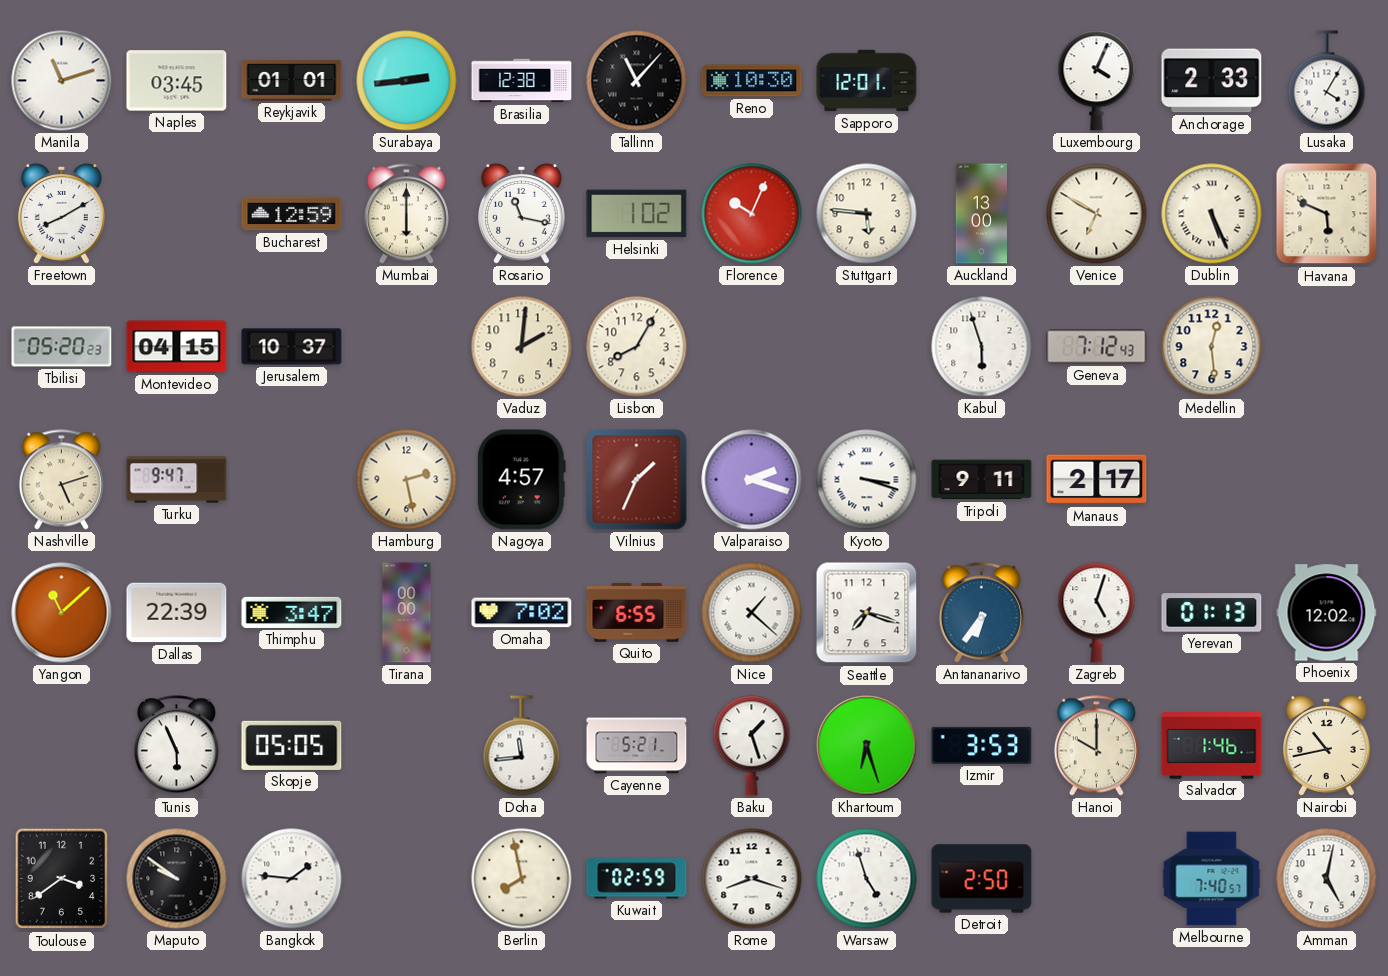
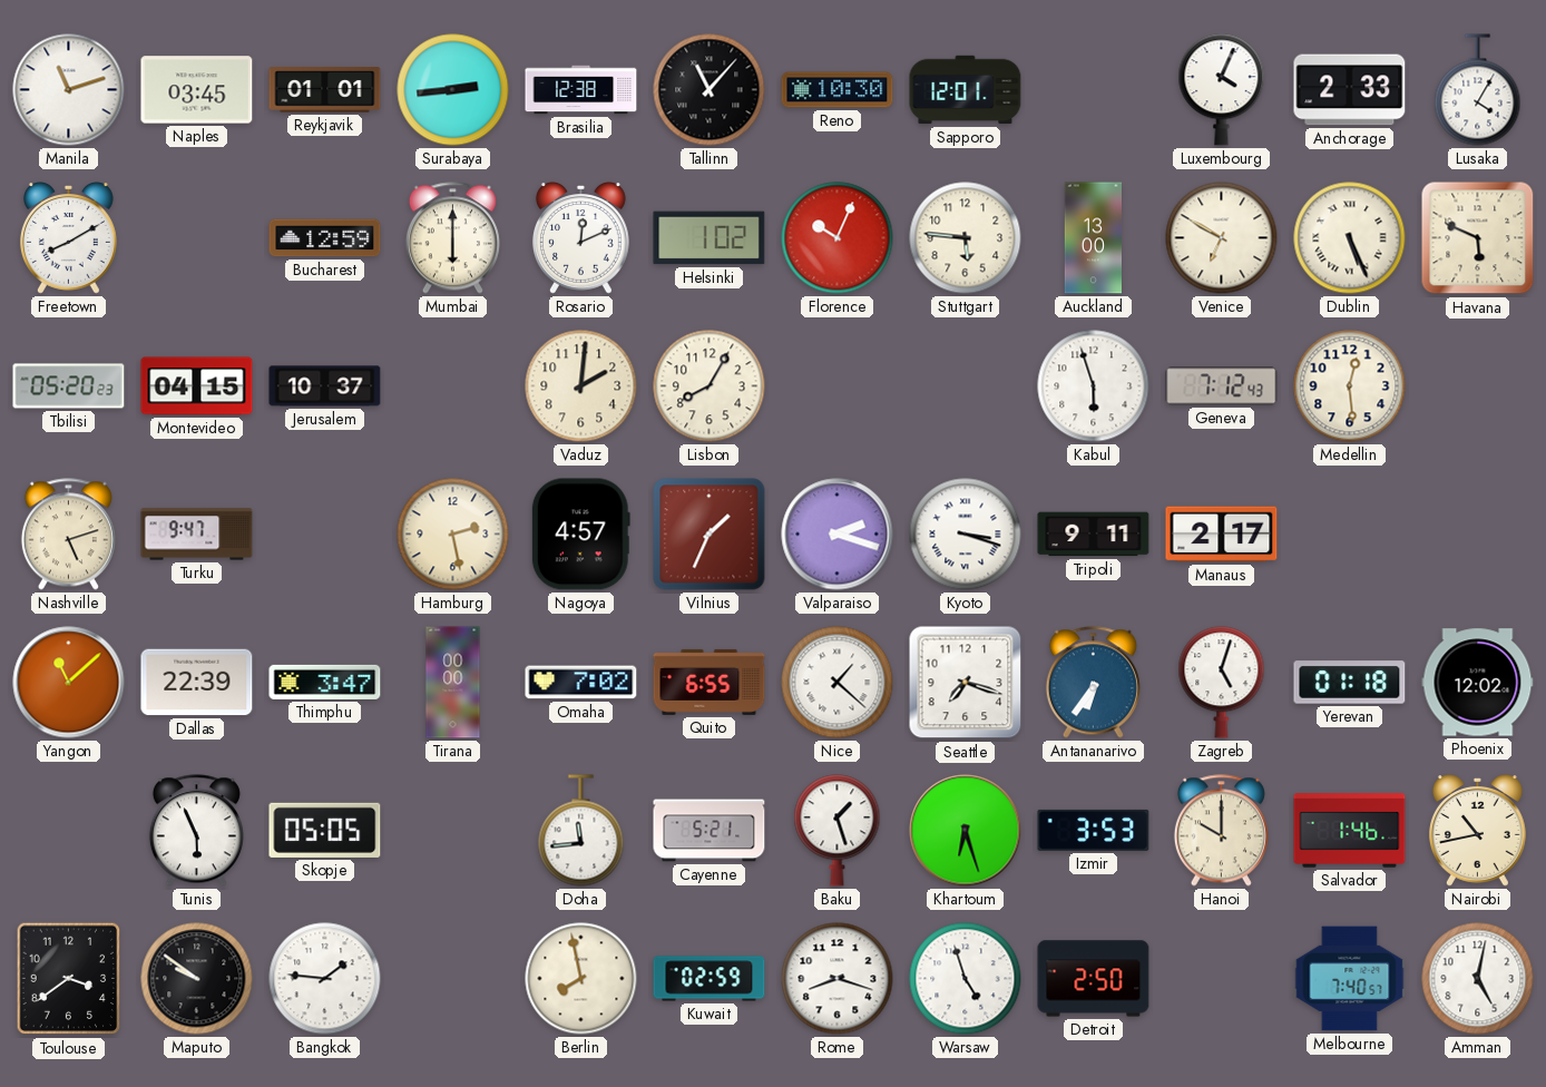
Rosario: 11:17 -> 12:11
Yerevan: 01:13 -> 01:18
